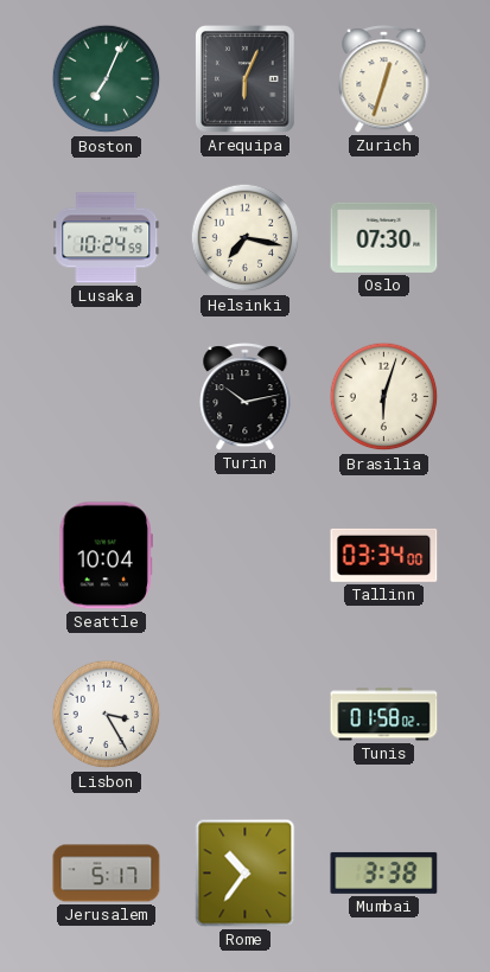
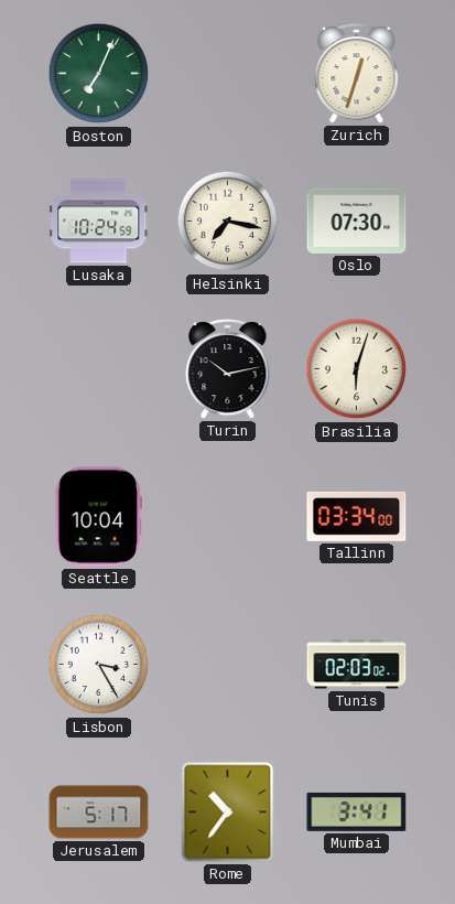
Arequipa: 6:04 -> none
Tunis: 01:58 -> 02:03
Mumbai: 3:38 -> 3:41
